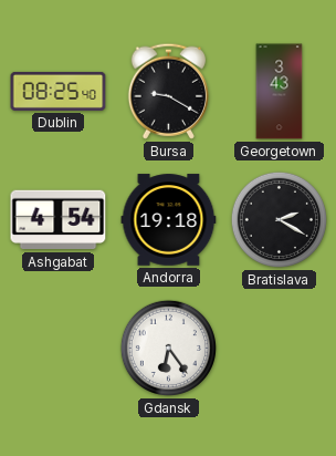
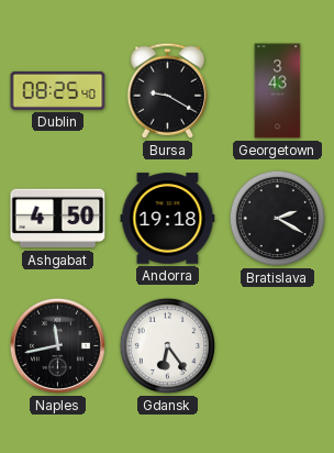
Ashgabat: 4:54 -> 4:50
Naples: none -> 11:43
